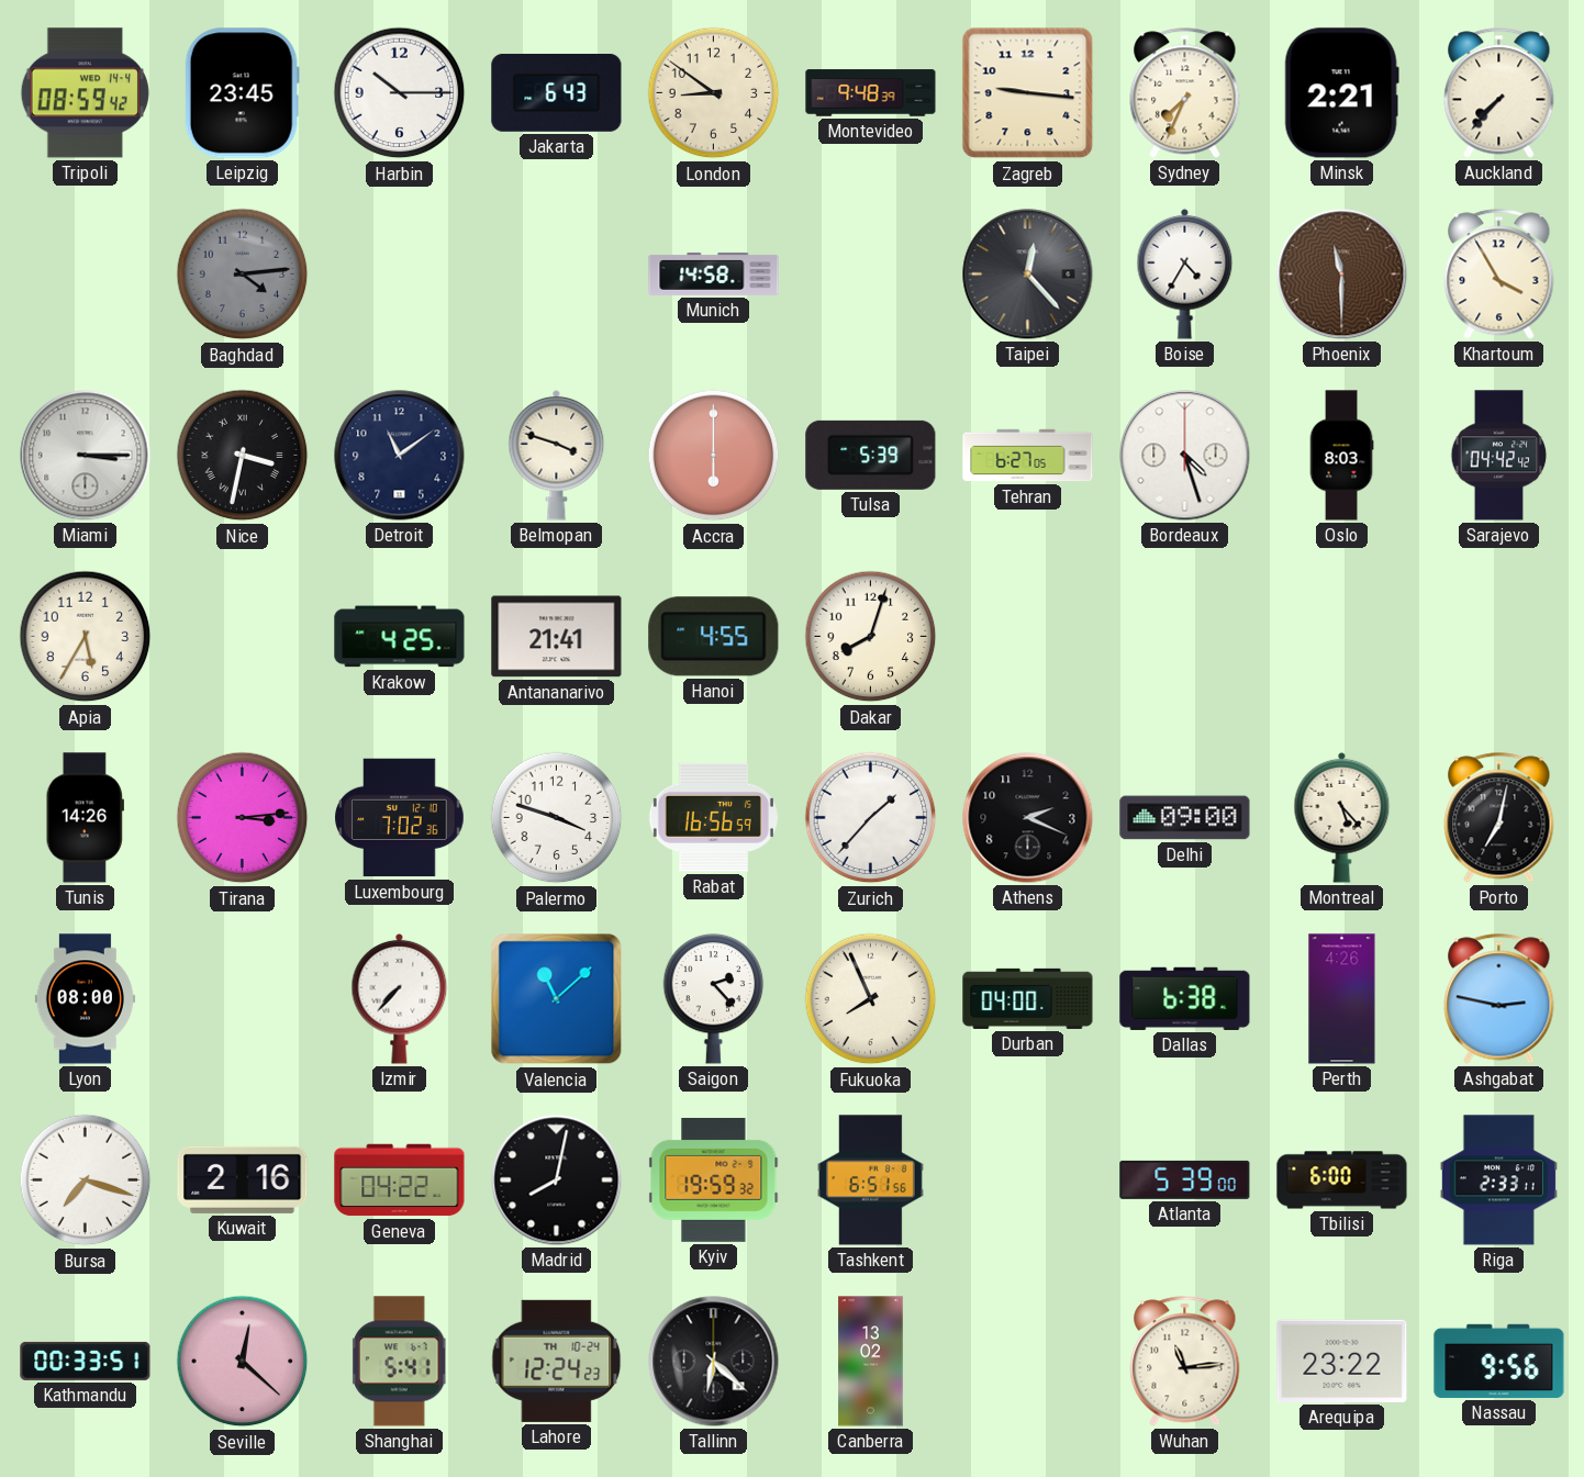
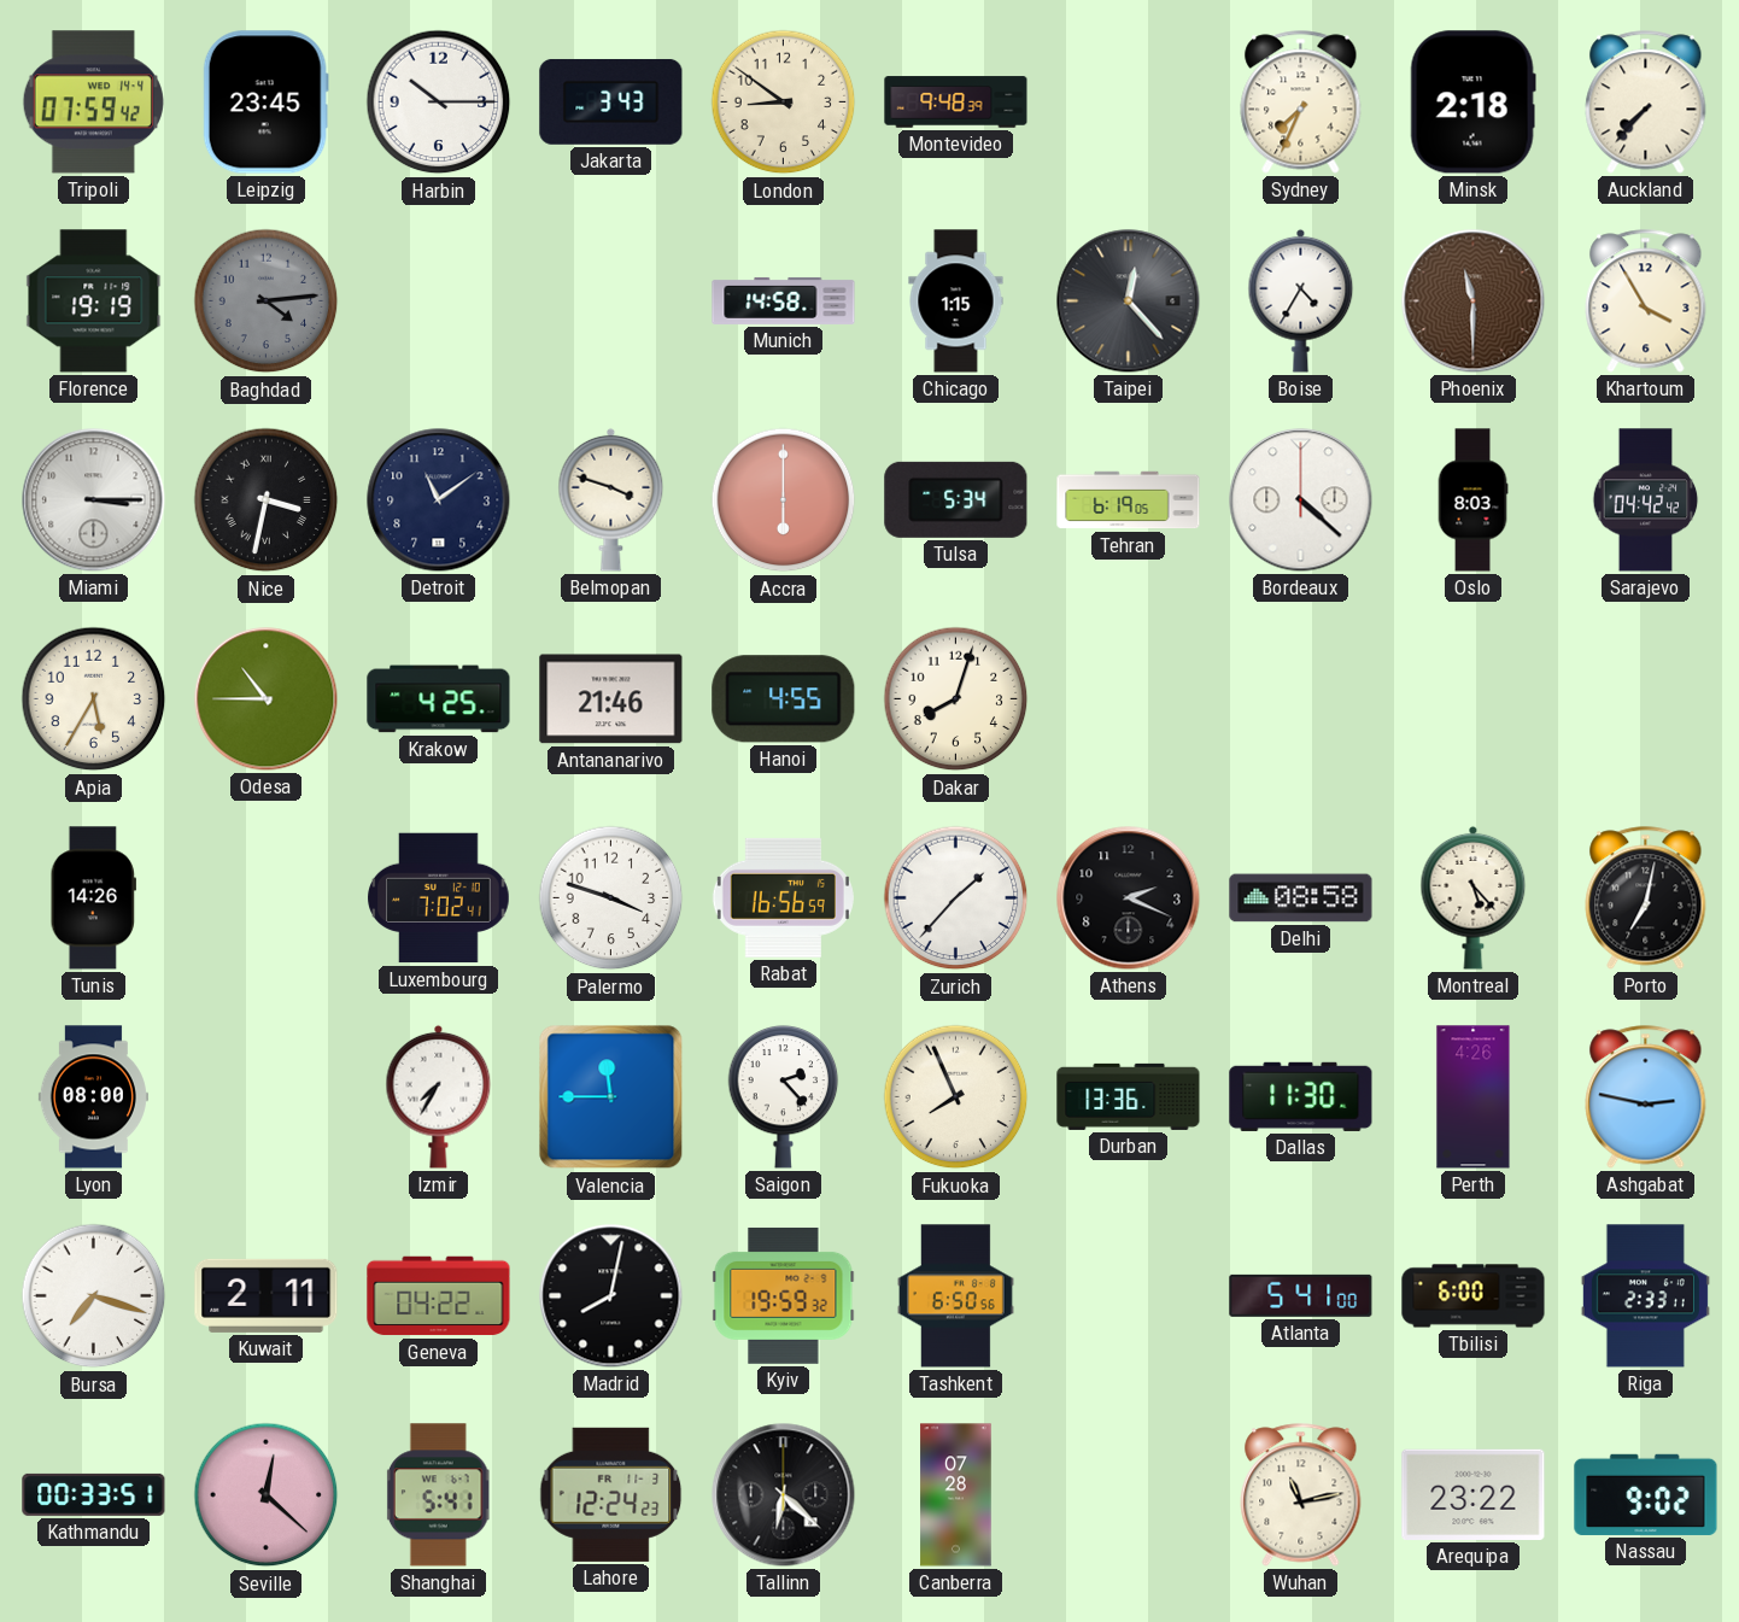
Tripoli: 08:59 -> 07:59
Jakarta: 6:43 -> 3:43
Zagreb: 9:16 -> none
Minsk: 2:21 -> 2:18
Florence: none -> 19:19
Chicago: none -> 1:15
Tulsa: 5:39 -> 5:34
Tehran: 6:27 -> 6:19
Bordeaux: 4:27 -> 4:22
Odesa: none -> 10:45
Antananarivo: 21:41 -> 21:46
Tirana: 3:14 -> none
Luxembourg: 7:02:36 -> 7:02:41
Delhi: 09:00 -> 08:58
Izmir: 7:37 -> 7:35
Valencia: 11:08 -> 11:45
Durban: 04:00 -> 13:36
Dallas: 6:38 -> 11:30
Kuwait: 2:16 -> 2:11
Tashkent: 6:51 -> 6:50
Atlanta: 5:39 -> 5:41
Lahore date: TH 10-24 -> FR 11-3
Canberra: 13:02 -> 07:28
Wuhan: 11:14 -> 11:13
Nassau: 9:56 -> 9:02
